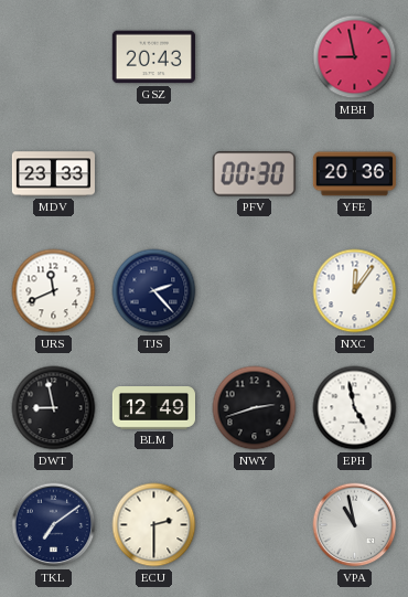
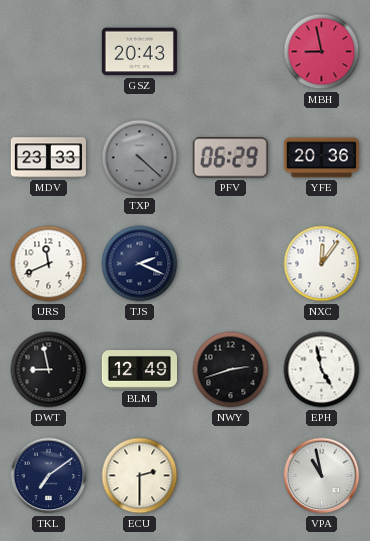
TXP: none -> 4:22
PFV: 00:30 -> 06:29
TJS: 2:23 -> 2:19
